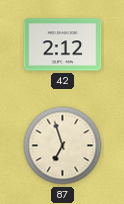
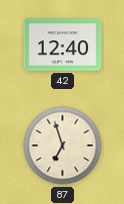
42: 2:12 -> 12:40
